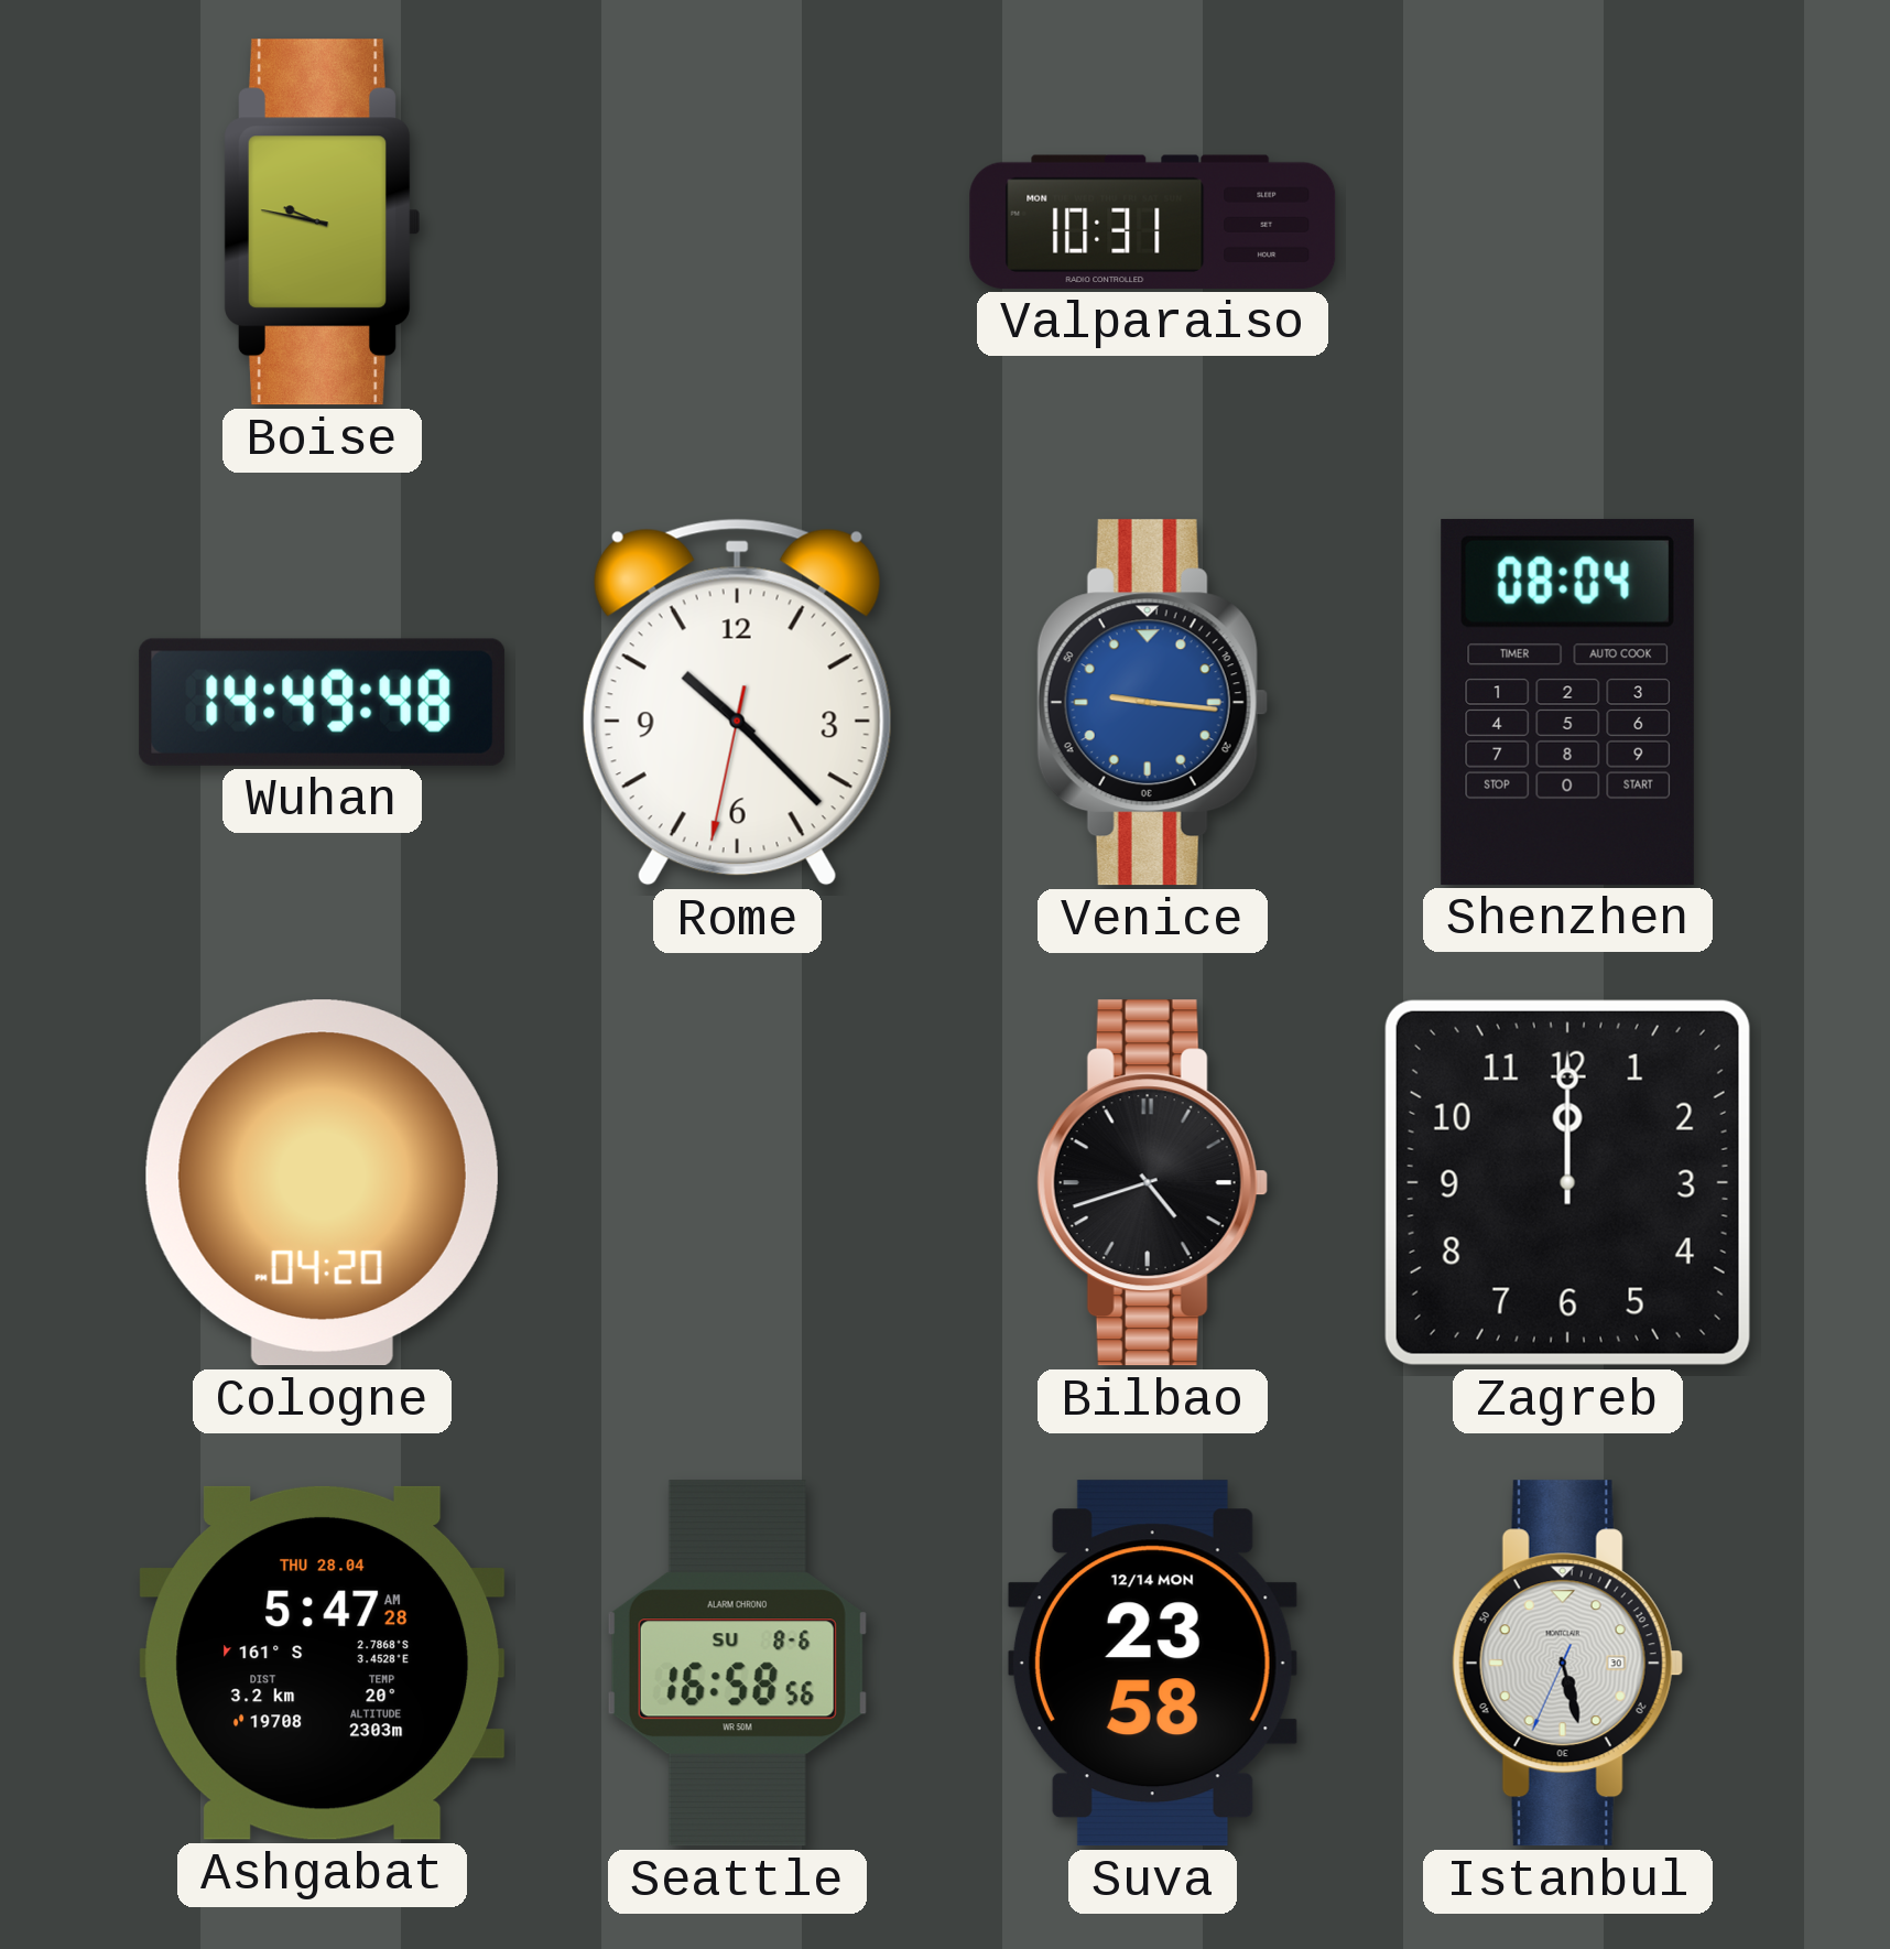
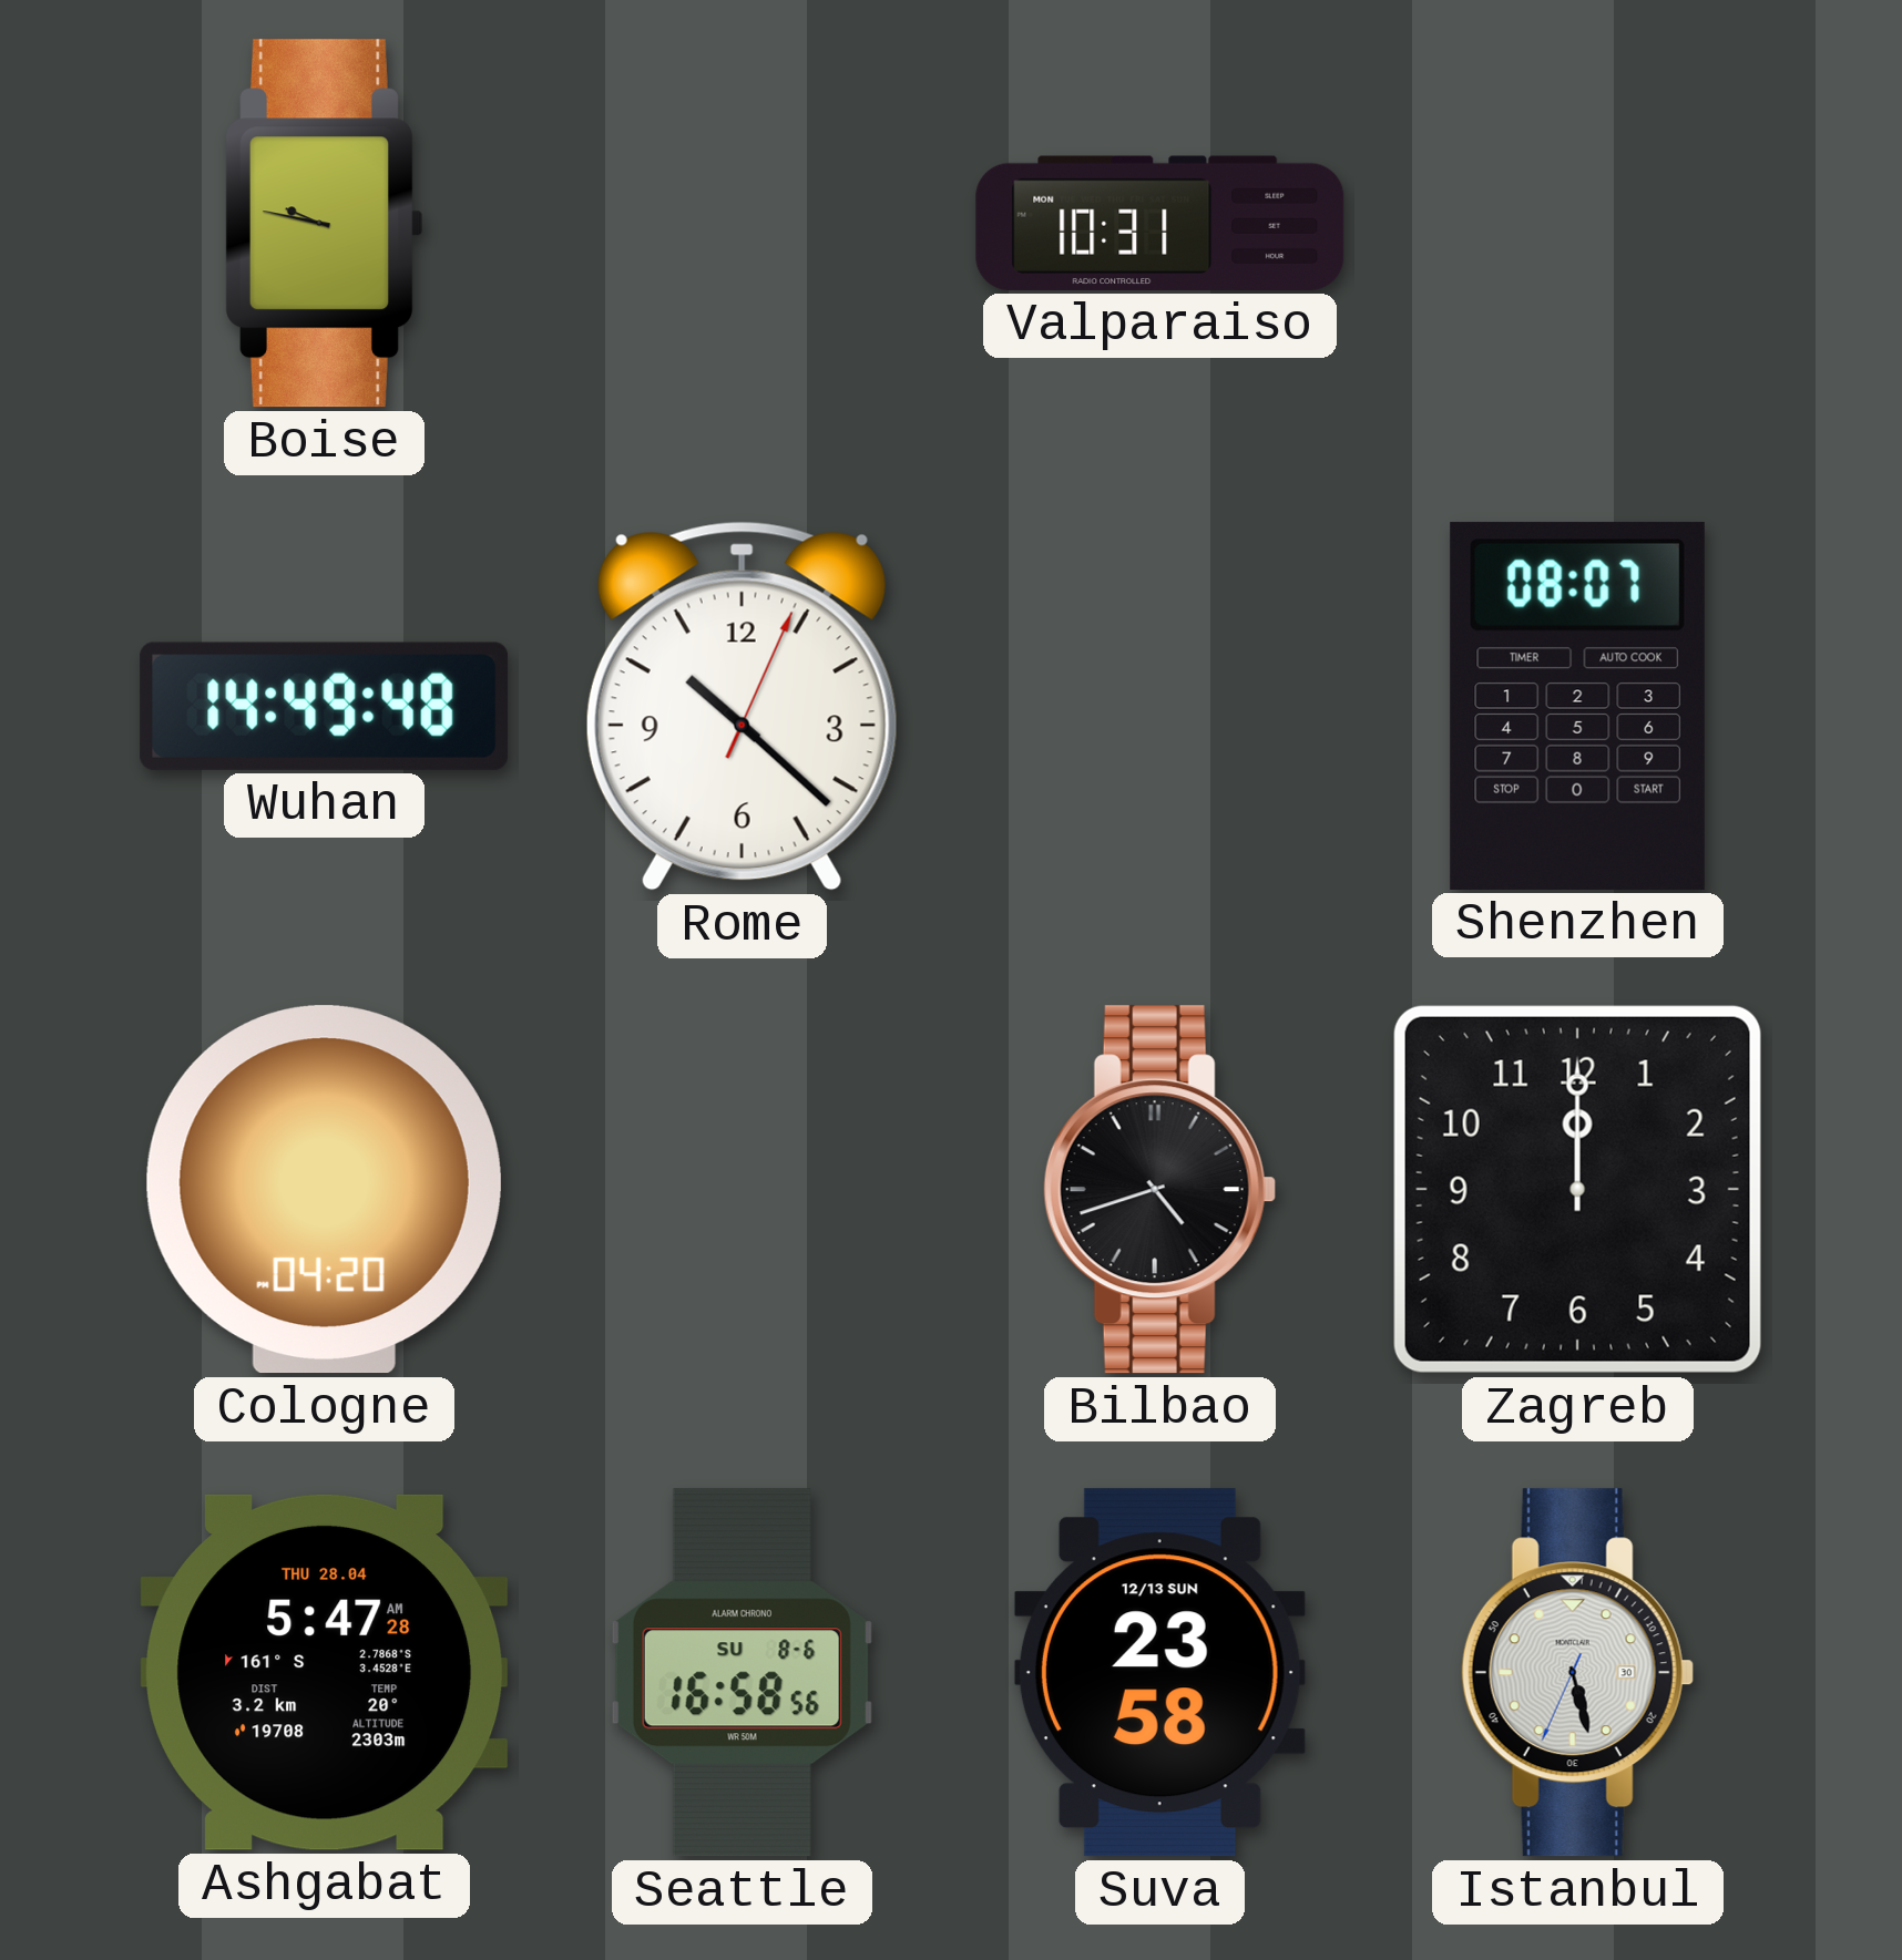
Rome: 10:22:32 -> 10:22:04
Venice: 9:16 -> none
Shenzhen: 08:04 -> 08:07
Suva date: 12/14 MON -> 12/13 SUN
